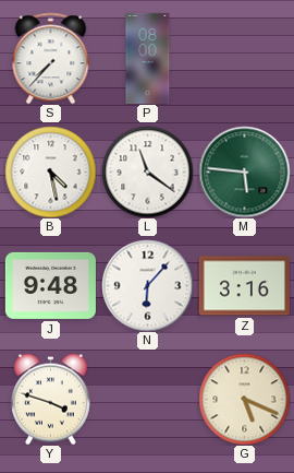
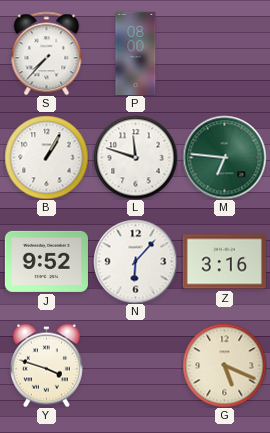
B: 4:28 -> 1:05
L: 11:21 -> 11:48
M: 5:46 -> 6:46
J: 9:48 -> 9:52
